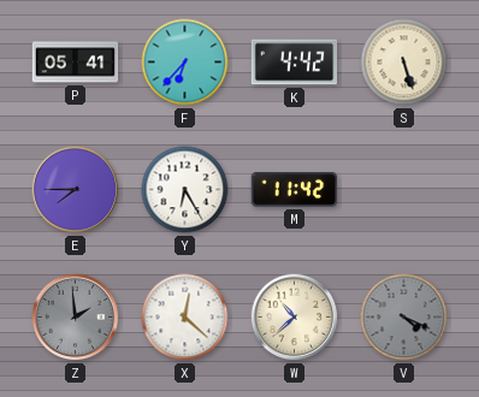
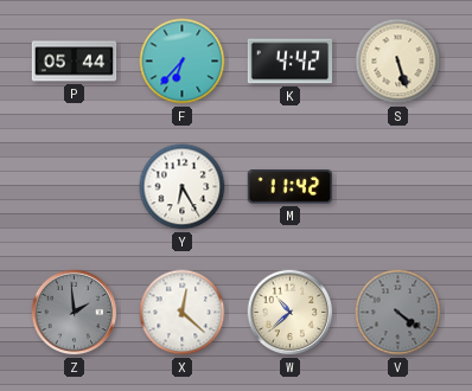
P: 05:41 -> 05:44
E: 7:45 -> none
V: 4:19 -> 4:21
